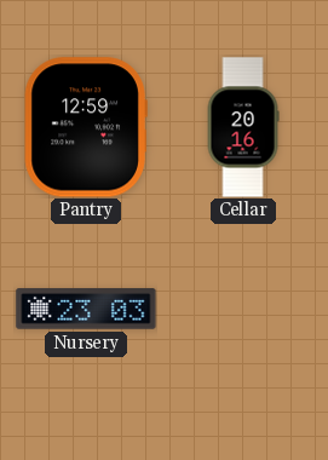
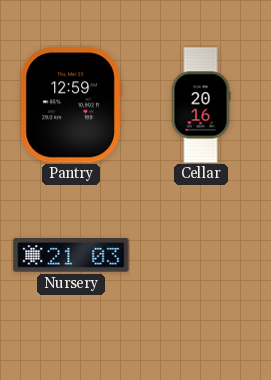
Nursery: 23:03 -> 21:03
